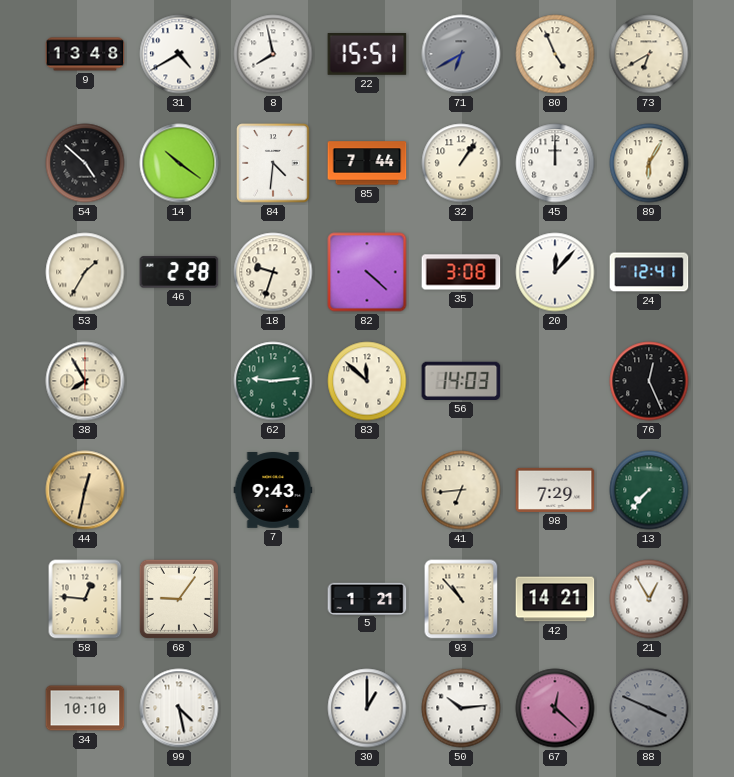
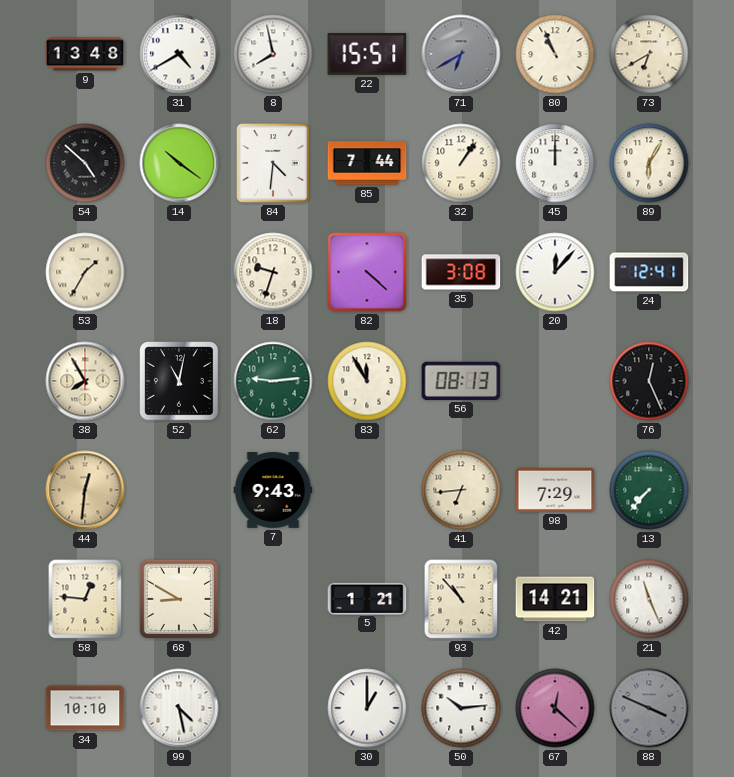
80: 4:56 -> 10:56
46: 2:28 -> none
52: none -> 11:02
83: 11:52 -> 11:55
56: 14:03 -> 08:13
44: 12:32 -> 12:31
68: 9:06 -> 8:50
21: 12:55 -> 11:26
